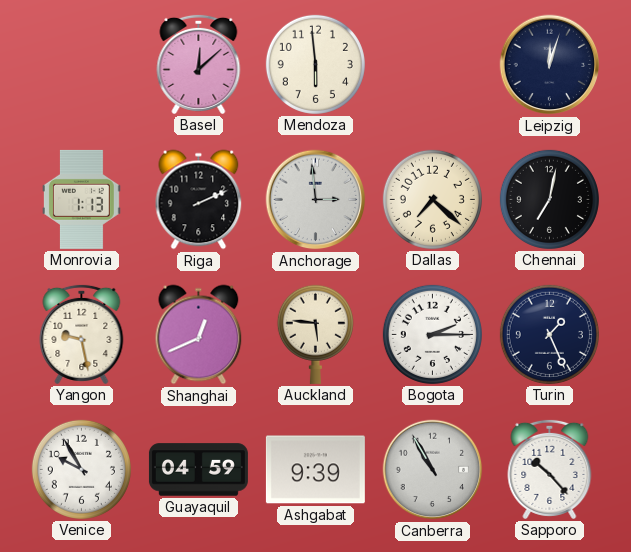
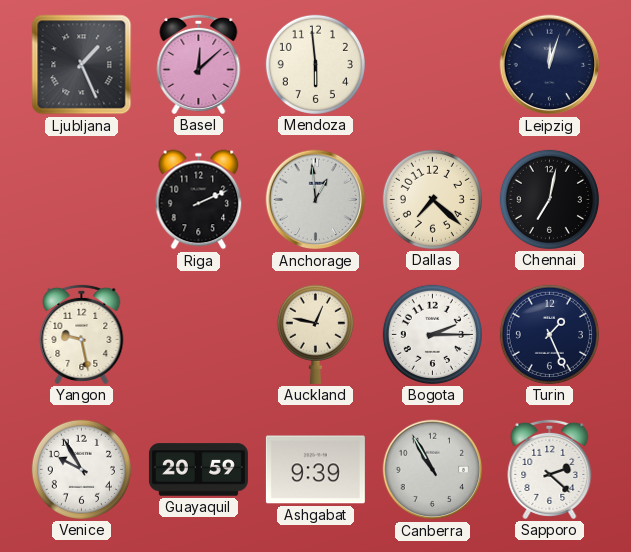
Ljubljana: none -> 1:26
Monrovia: 1:13 -> none
Anchorage: 2:59 -> 12:59
Shanghai: 12:41 -> none
Auckland: 5:46 -> 12:47
Guayaquil: 04:59 -> 20:59
Sapporo: 10:23 -> 2:22
